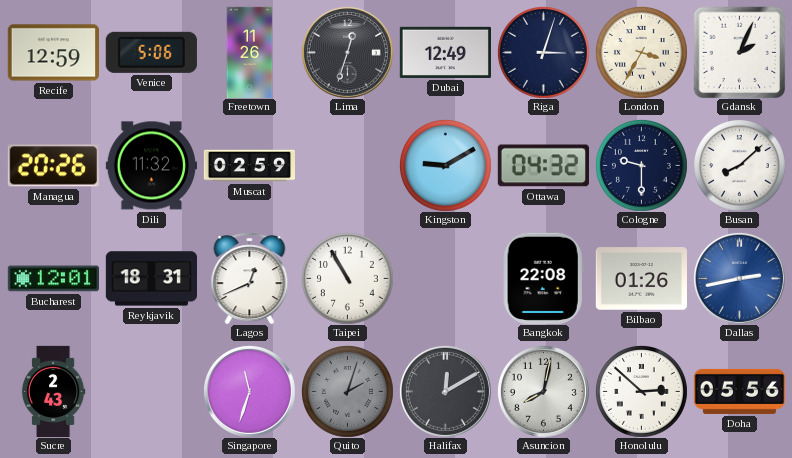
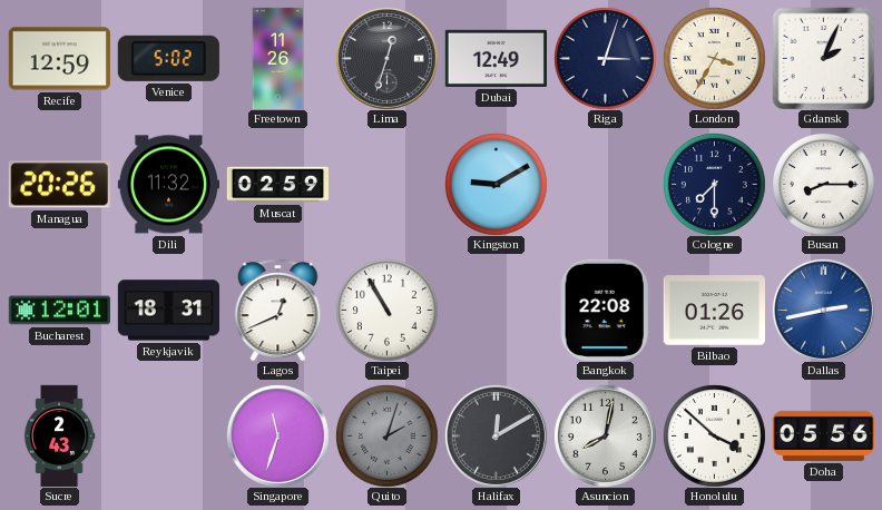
Venice: 5:06 -> 5:02
Ottawa: 04:32 -> none
Cologne: 9:30 -> 7:30
Busan: 8:08 -> 8:15
Honolulu: 2:52 -> 3:52
